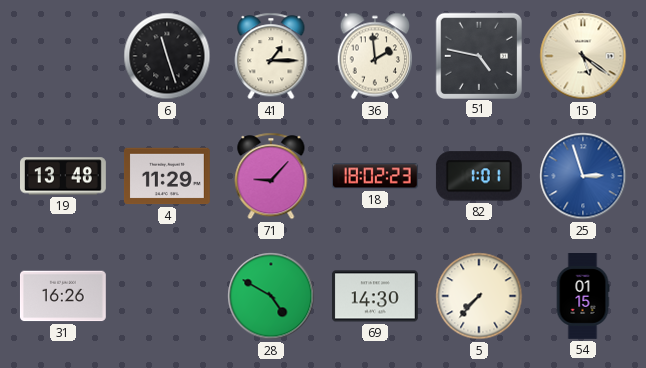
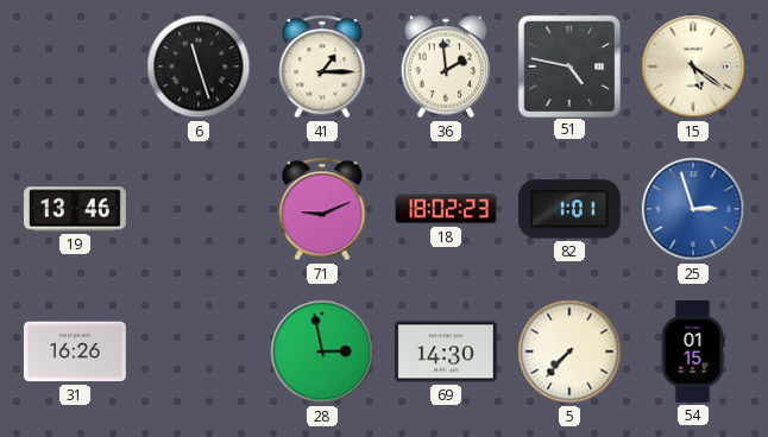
19: 13:48 -> 13:46
4: 11:29 -> none
71: 9:07 -> 9:11
28: 4:50 -> 2:58
